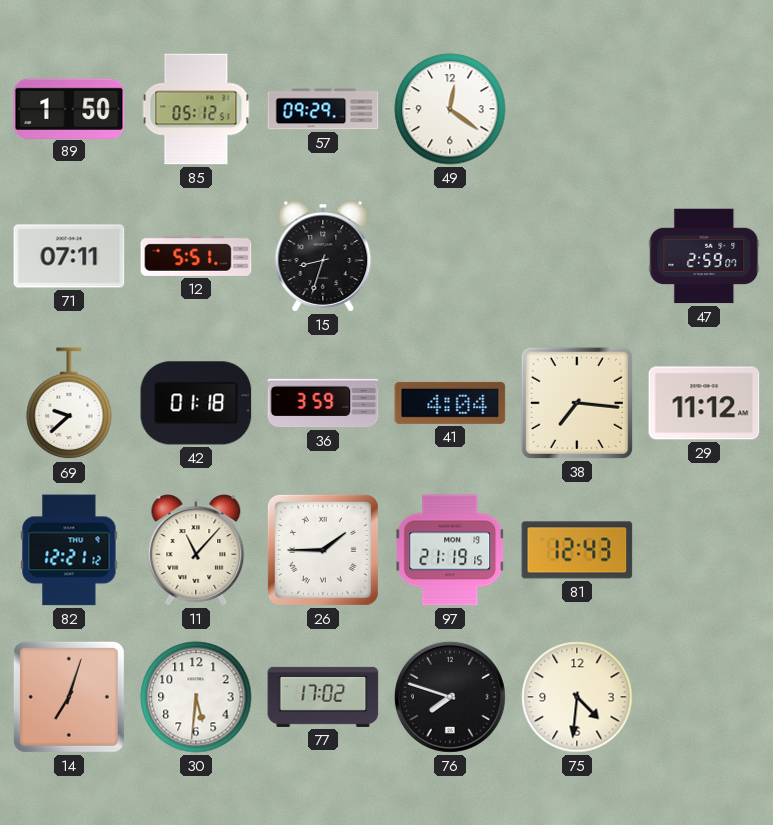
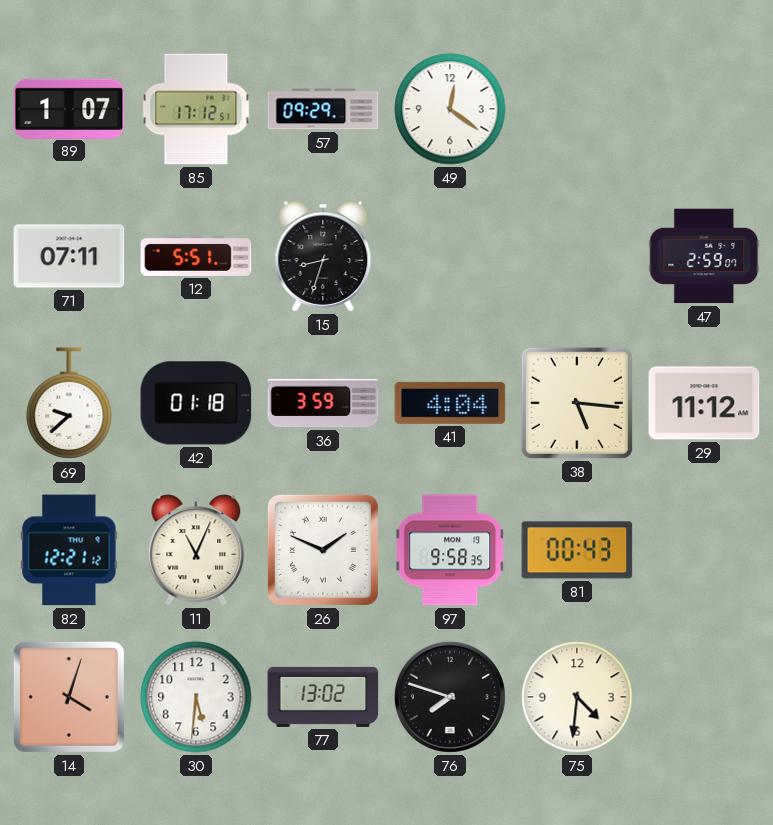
89: 1:50 -> 1:07
85: 05:12 -> 17:12
38: 7:16 -> 5:16
11: 11:07 -> 11:04
26: 1:45 -> 1:49
97: 21:19 -> 9:58
81: 12:43 -> 00:43
14: 7:03 -> 4:03
77: 17:02 -> 13:02
